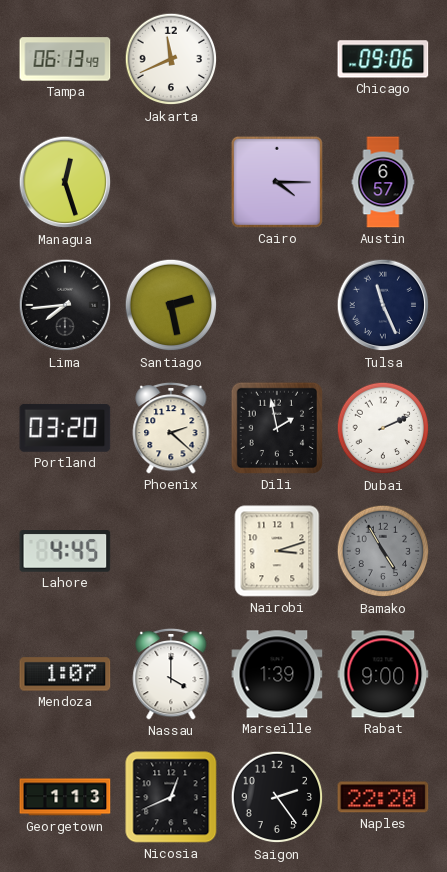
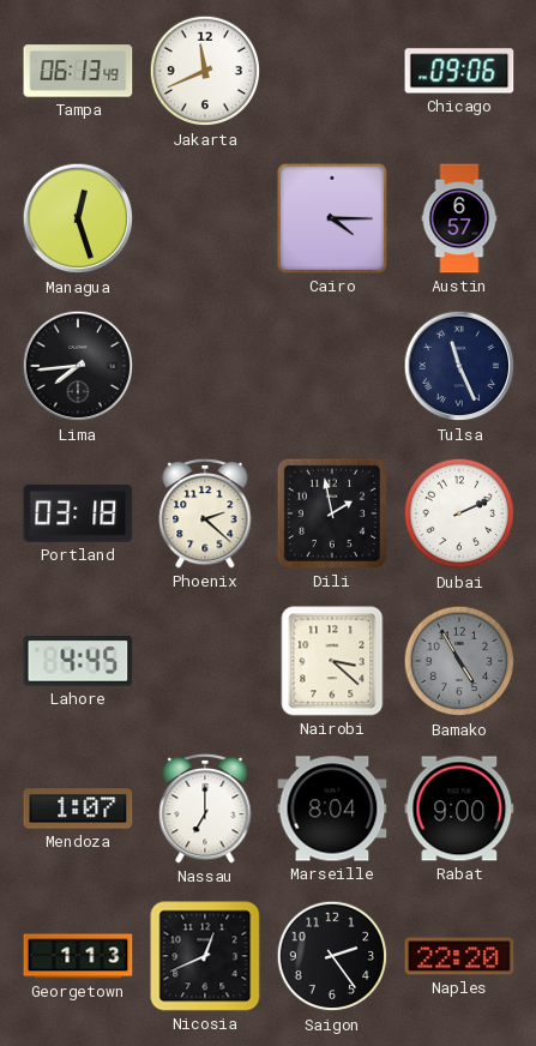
Santiago: 2:28 -> none
Portland: 03:20 -> 03:18
Nairobi: 3:12 -> 3:22
Nassau: 4:00 -> 7:00
Marseille: 1:39 -> 8:04
